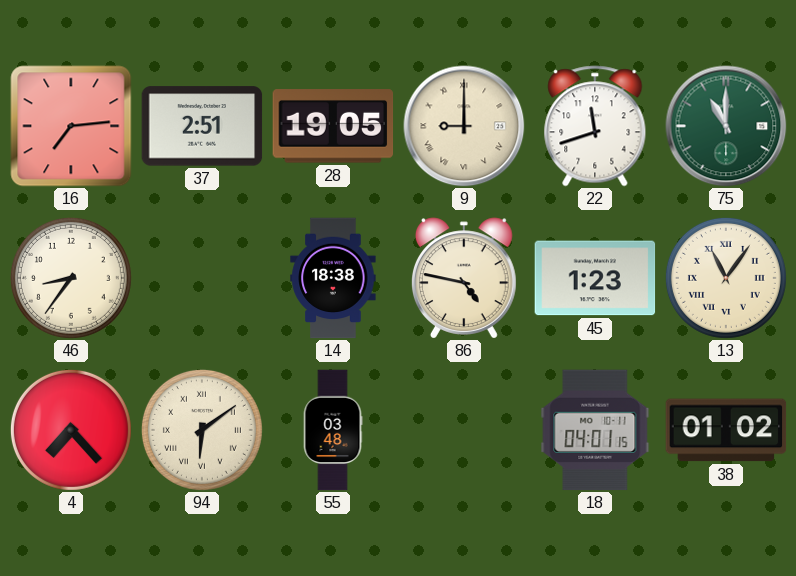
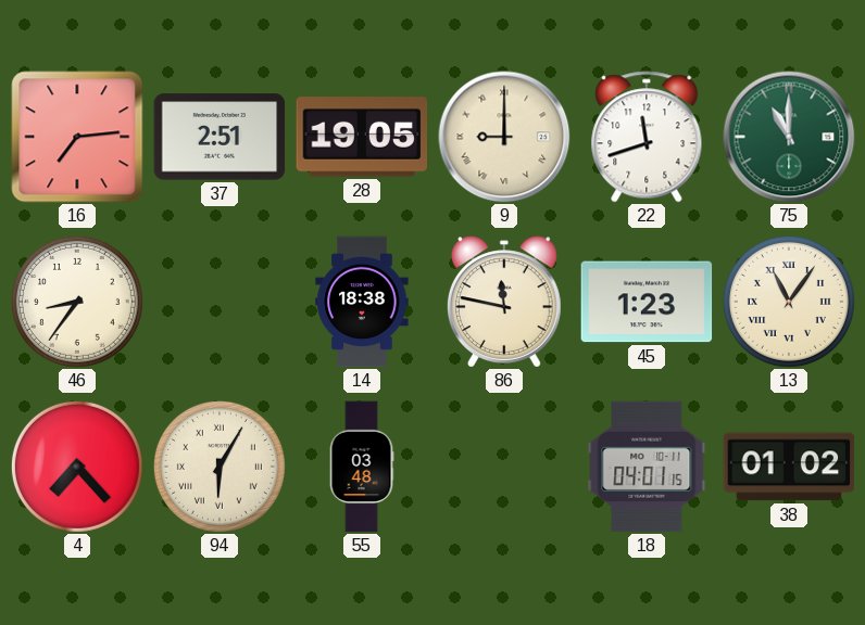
86: 4:47 -> 11:47
94: 6:09 -> 6:05
